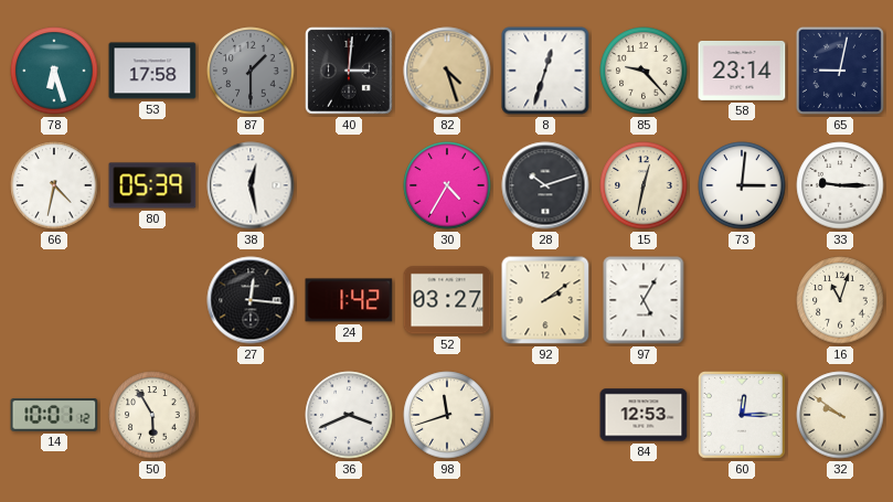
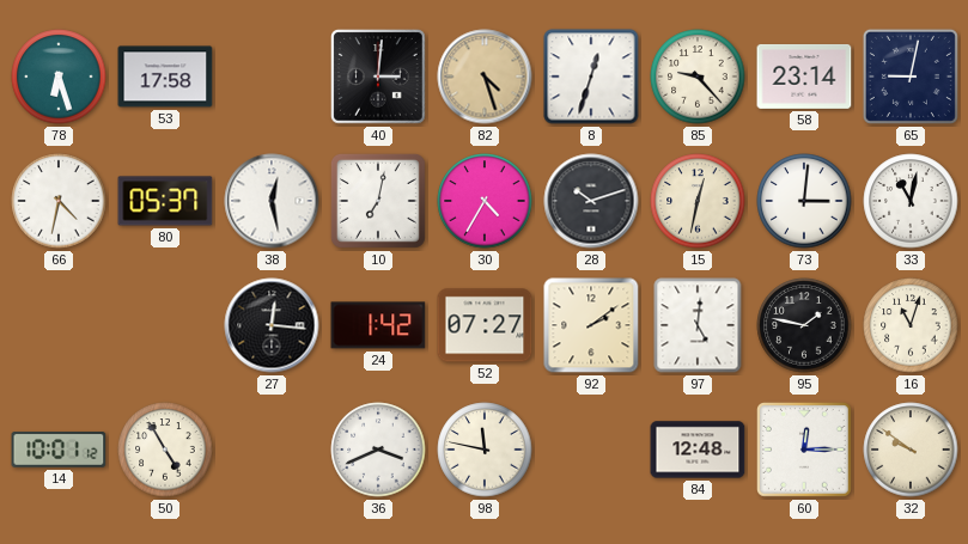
87: 1:30 -> none
80: 05:39 -> 05:37
10: none -> 7:02
33: 9:15 -> 11:02
52: 03:27 -> 07:27
97: 5:05 -> 5:01
95: none -> 1:47
50: 5:55 -> 4:55
98: 11:42 -> 11:47
84: 12:53 -> 12:48
